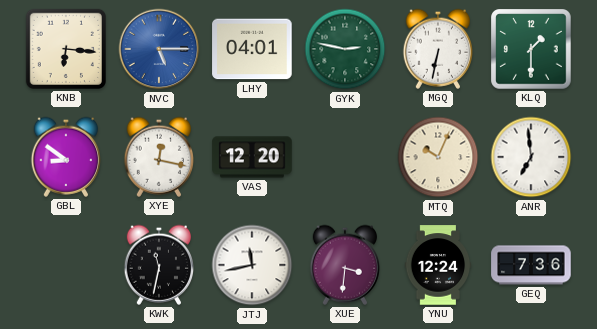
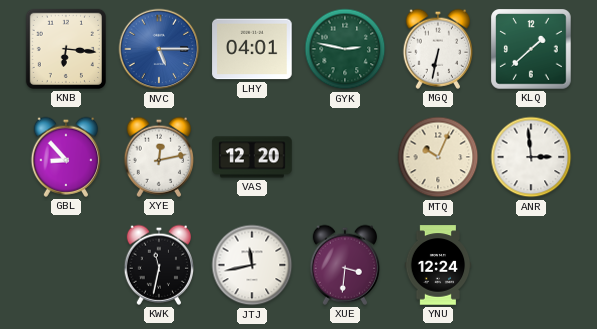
KLQ: 1:30 -> 1:38
GBL: 8:51 -> 8:53
XYE: 12:17 -> 12:13
ANR: 6:59 -> 2:59
GEQ: 7:36 -> none
